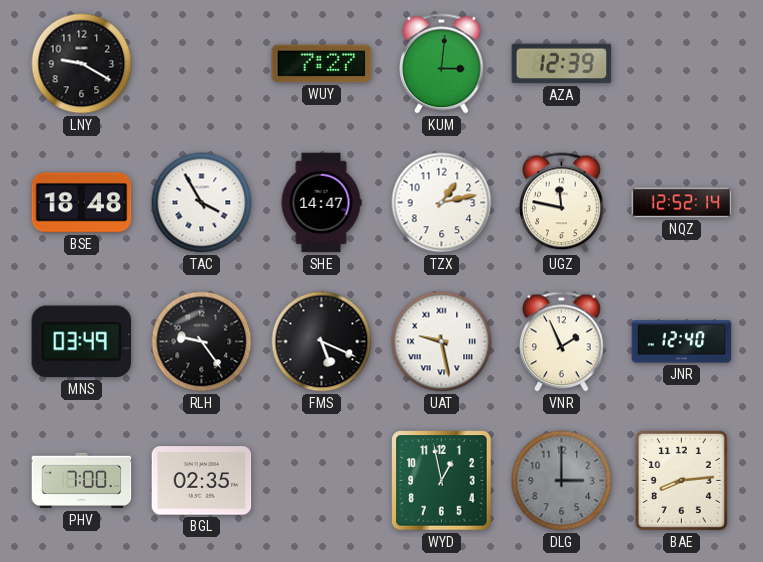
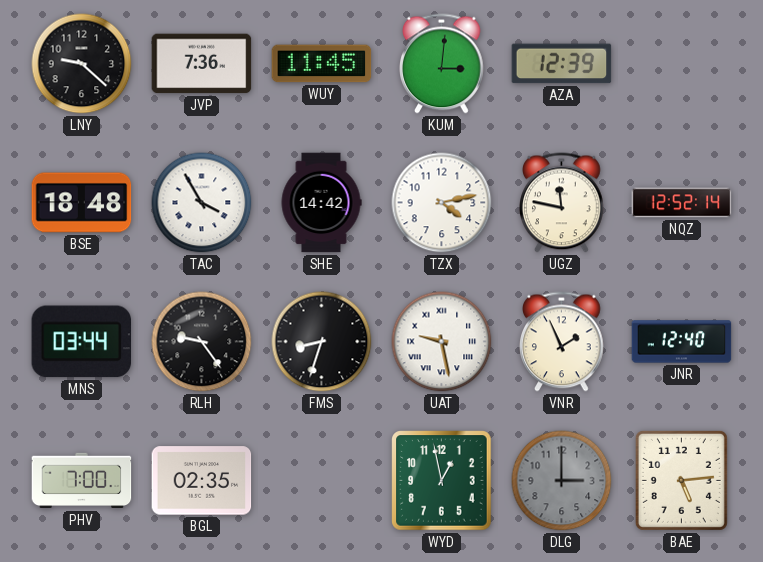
LNY: 9:20 -> 9:22
JVP: none -> 7:36
WUY: 7:27 -> 11:45
SHE: 14:47 -> 14:42
TZX: 1:13 -> 4:13
MNS: 03:49 -> 03:44
FMS: 5:19 -> 8:33
BAE: 8:14 -> 5:14
